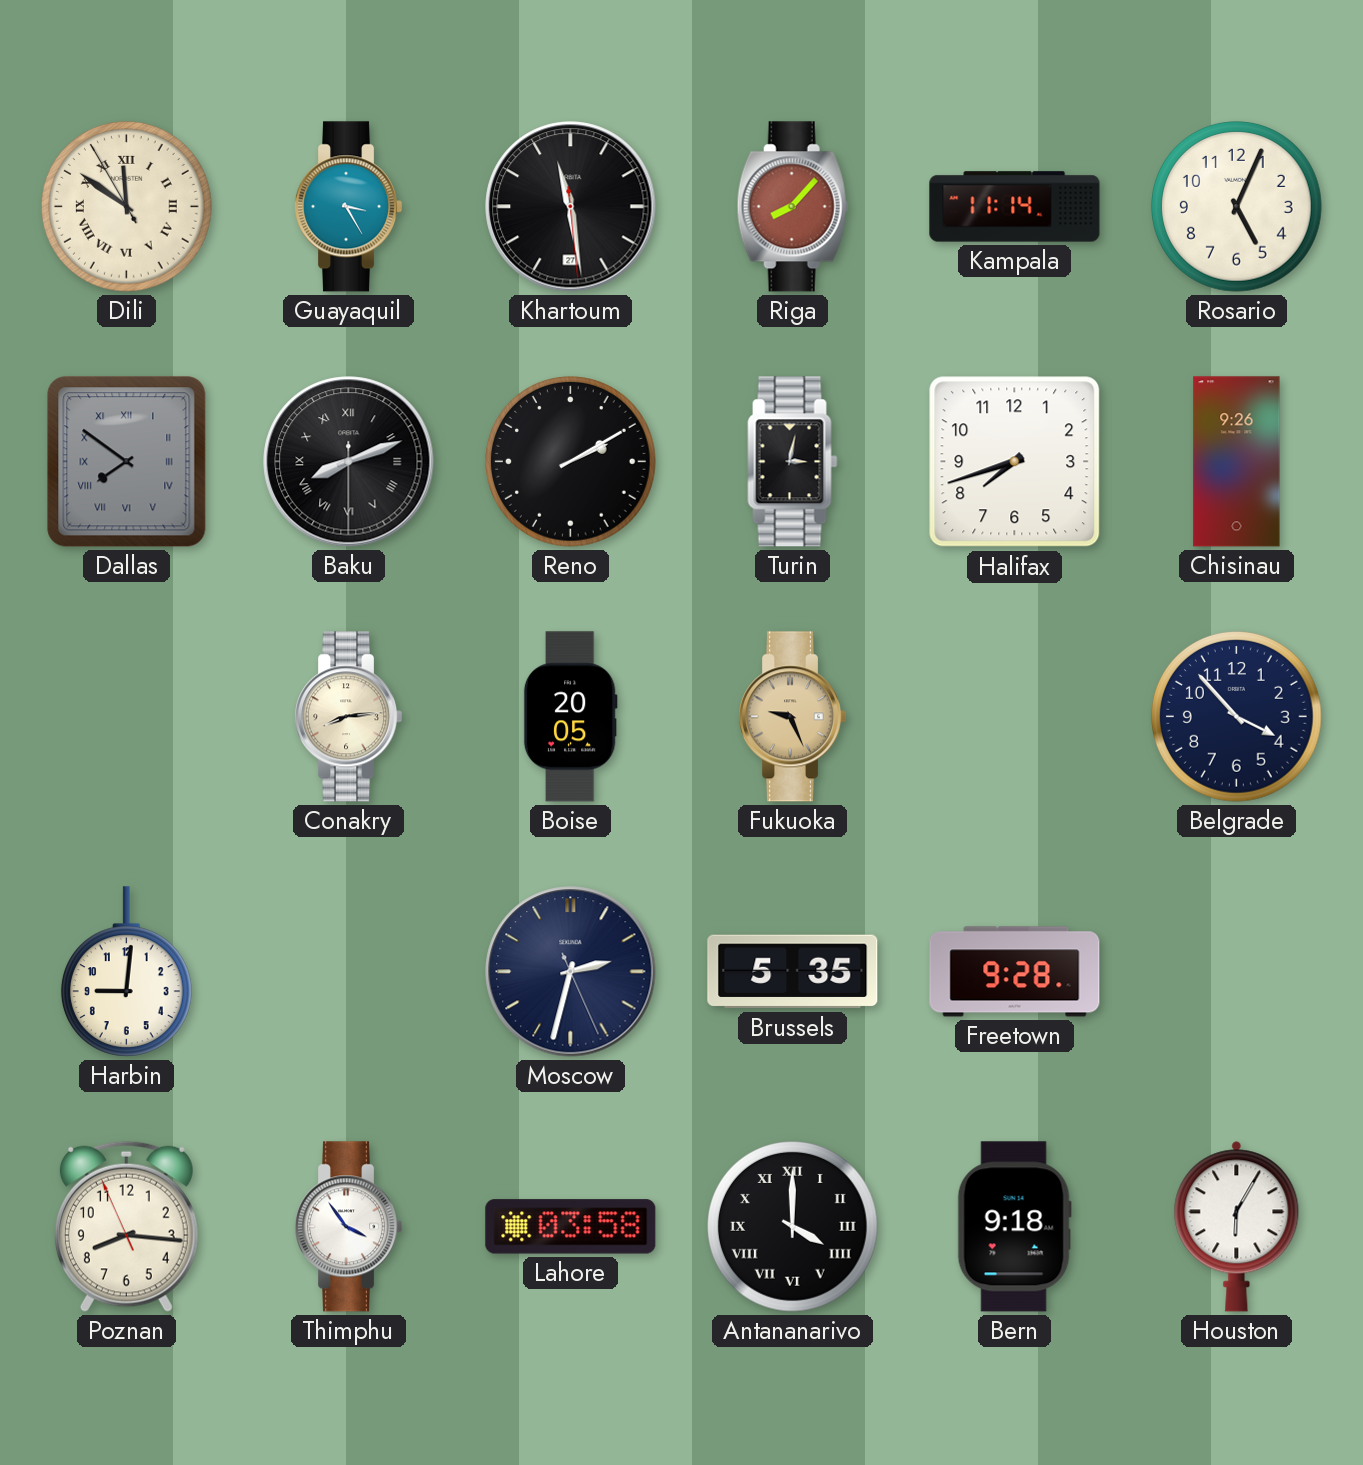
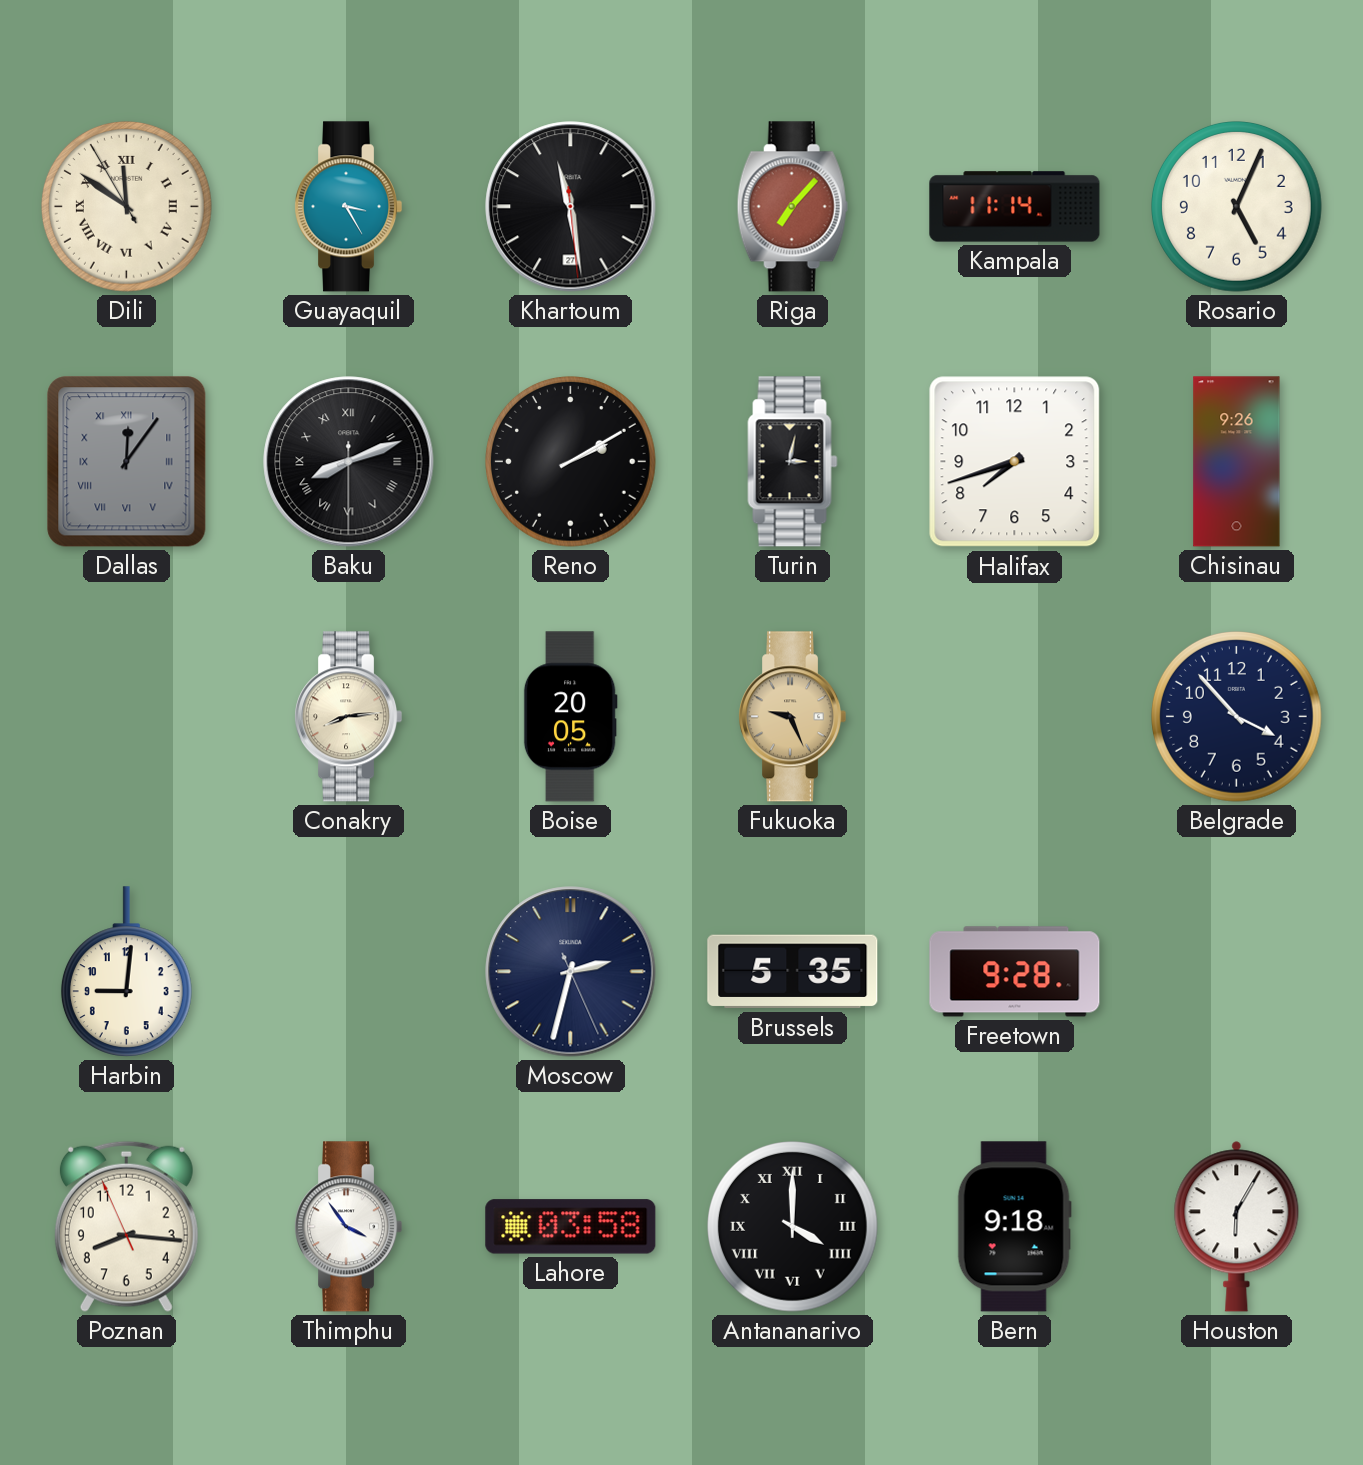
Riga: 8:07 -> 7:07
Dallas: 7:51 -> 12:06
